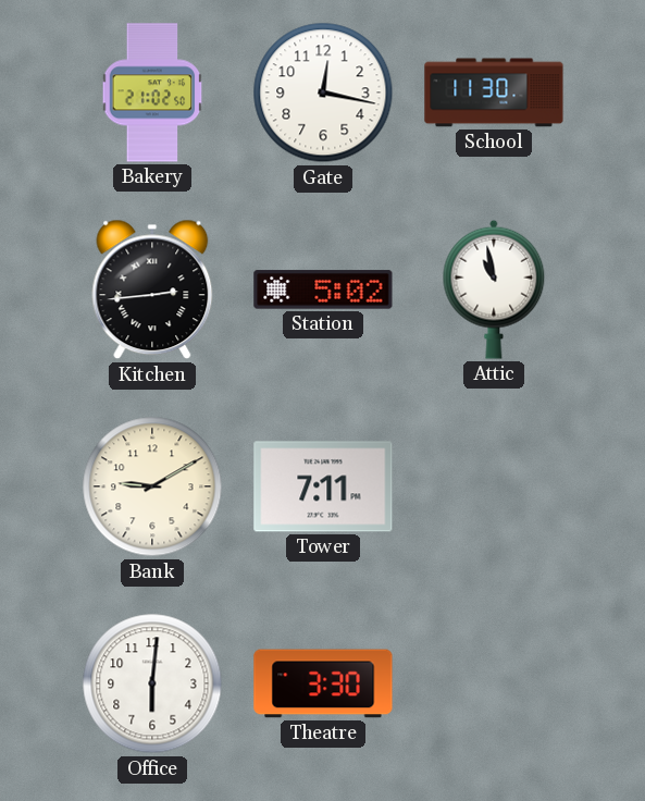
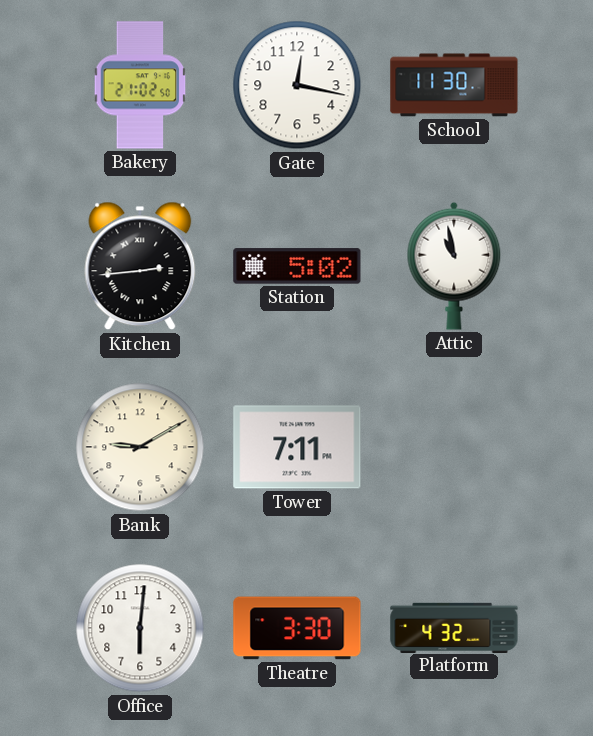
Platform: none -> 4:32
